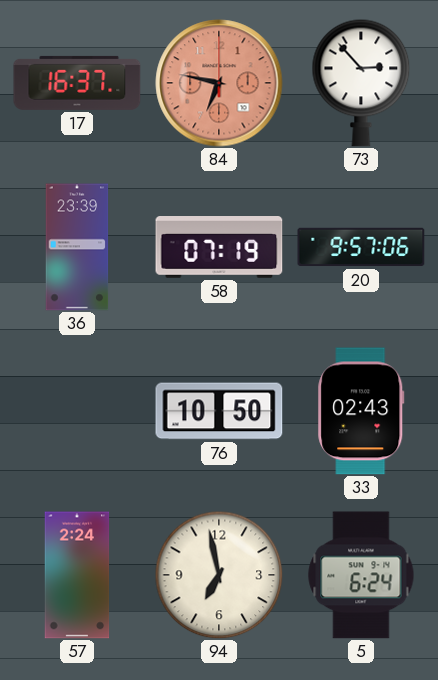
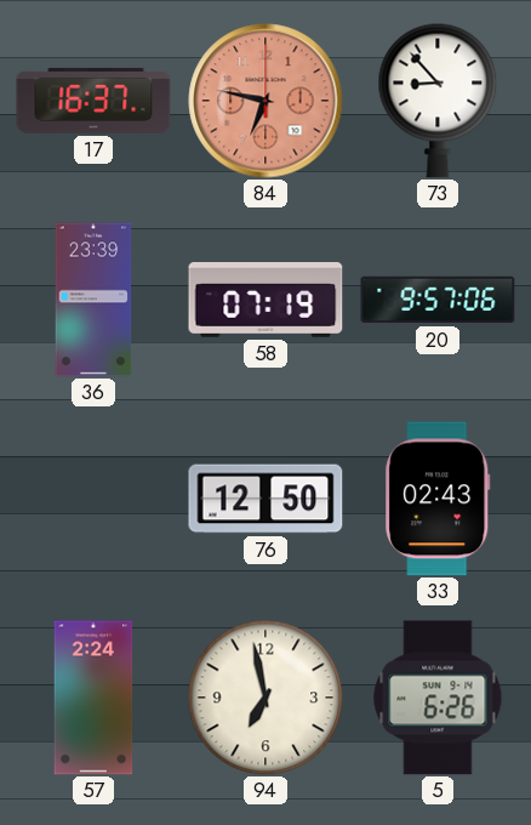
73: 2:53 -> 8:53
76: 10:50 -> 12:50
5: 6:24 -> 6:26
